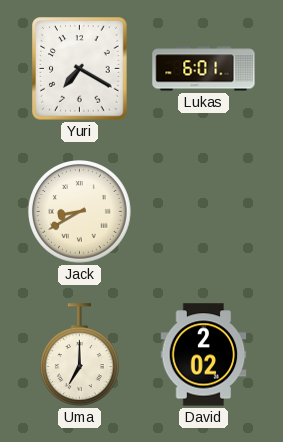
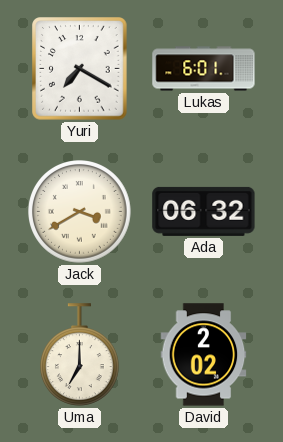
Jack: 8:40 -> 3:40
Ada: none -> 06:32
